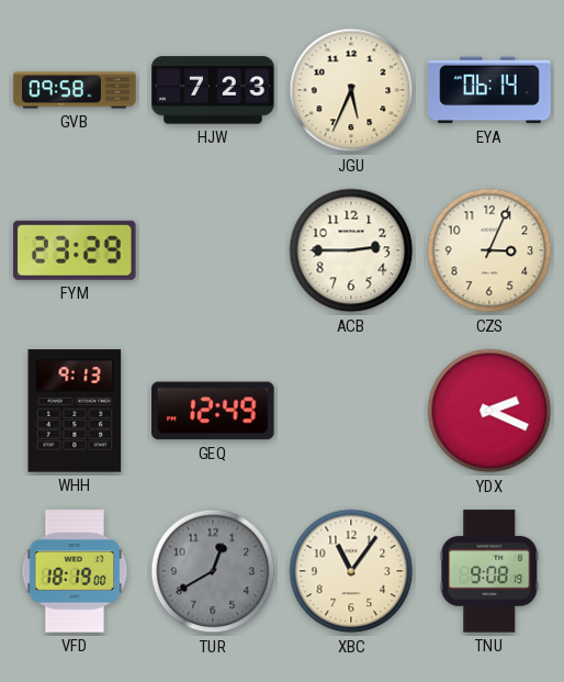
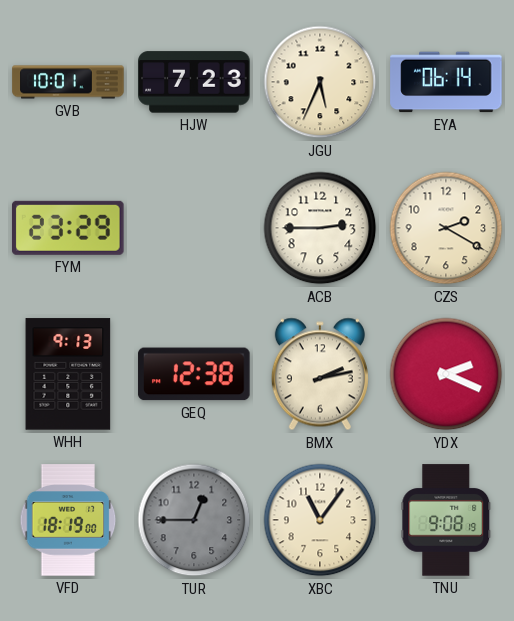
GVB: 09:58 -> 10:01
CZS: 3:04 -> 2:20
GEQ: 12:49 -> 12:38
BMX: none -> 2:13
TUR: 12:40 -> 12:45
